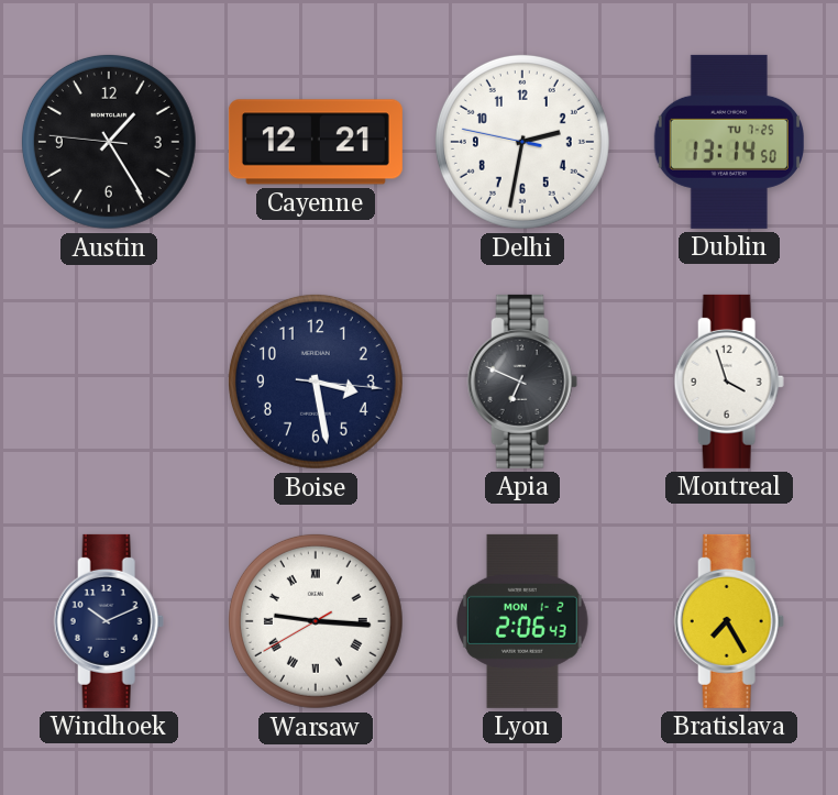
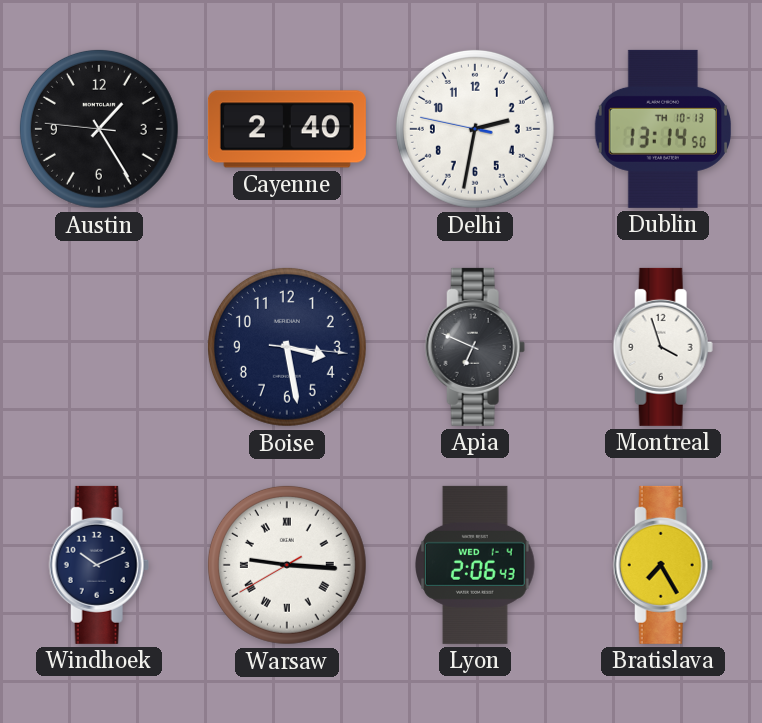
Cayenne: 12:21 -> 2:40
Dublin date: TU 7-25 -> TH 10-13
Lyon date: MON 1-2 -> WED 1-4
